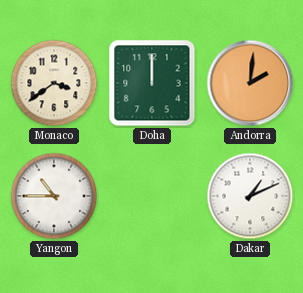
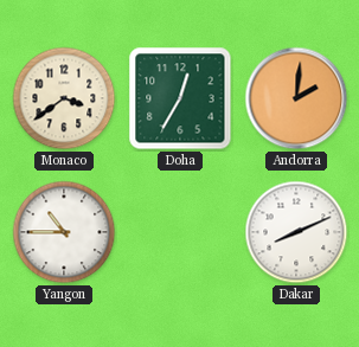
Doha: 12:00 -> 12:35
Dakar: 1:11 -> 8:11
